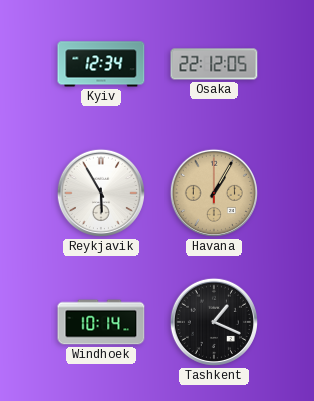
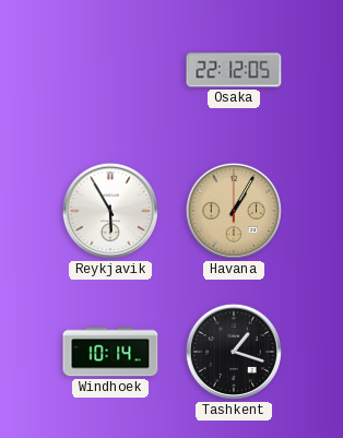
Kyiv: 12:34 -> none
Tashkent: 1:19 -> 1:18
